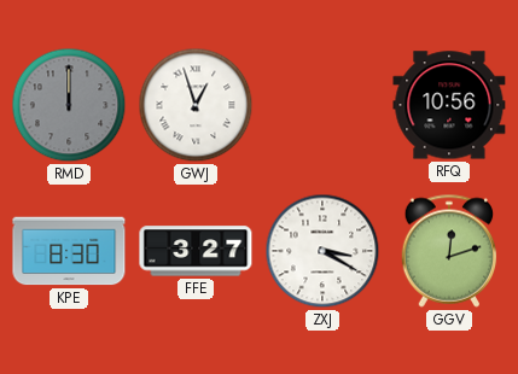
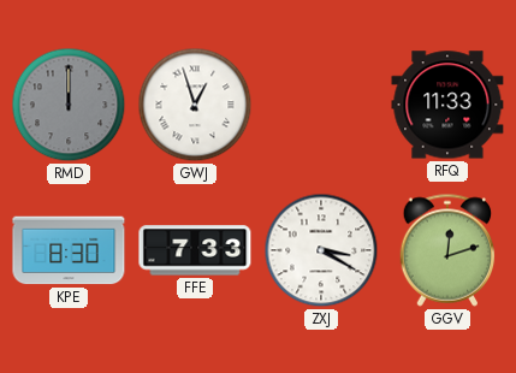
RFQ: 10:56 -> 11:33
FFE: 3:27 -> 7:33
